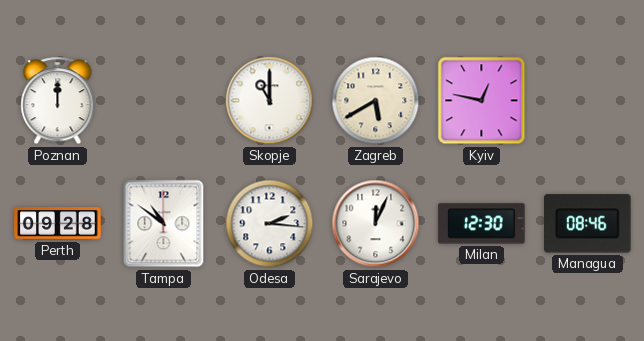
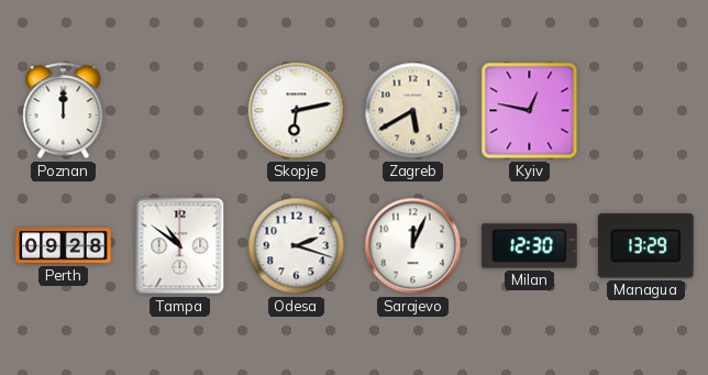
Skopje: 11:00 -> 6:13
Odesa: 2:16 -> 2:18
Managua: 08:46 -> 13:29
